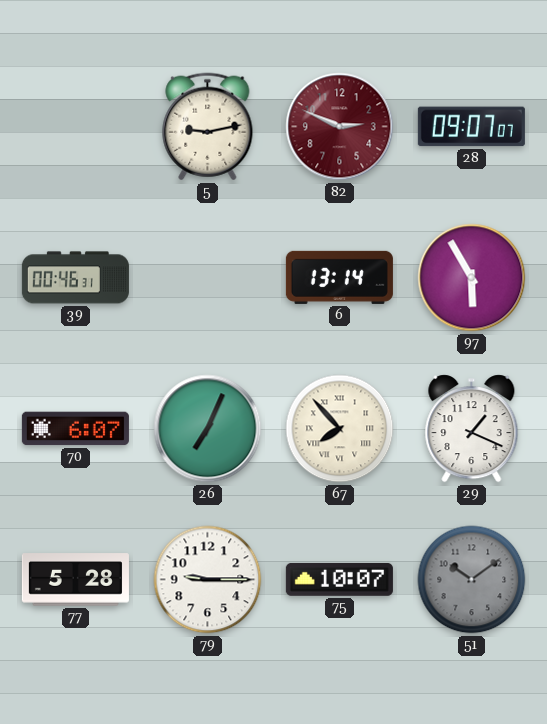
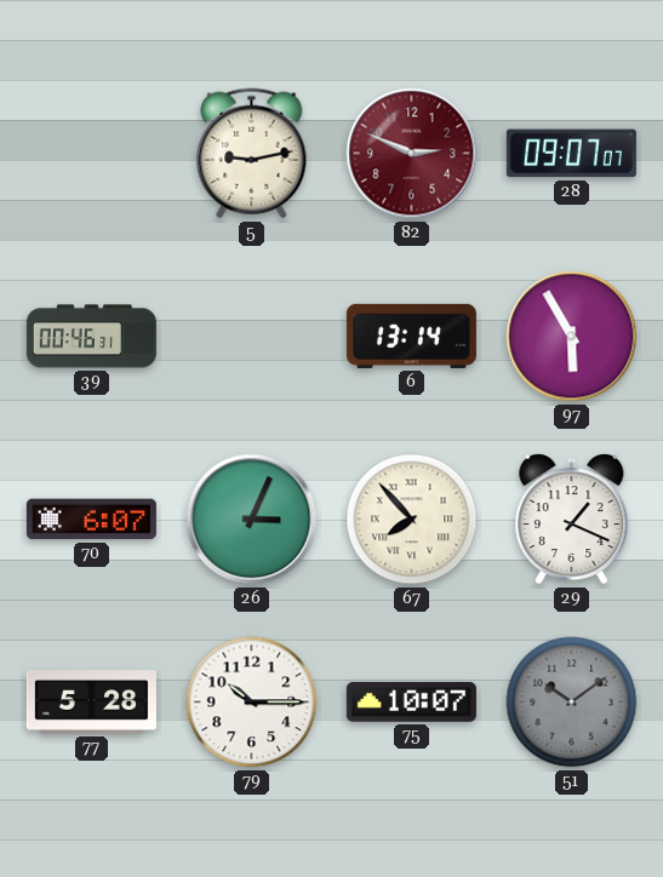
26: 7:04 -> 3:04
79: 9:15 -> 10:15
